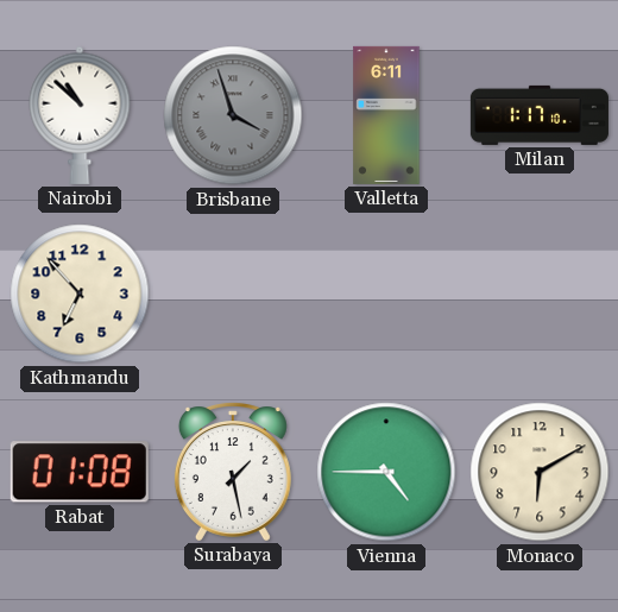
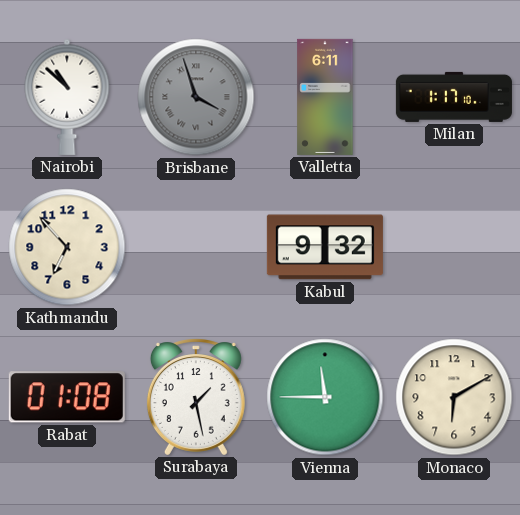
Kabul: none -> 9:32
Vienna: 4:45 -> 11:45
